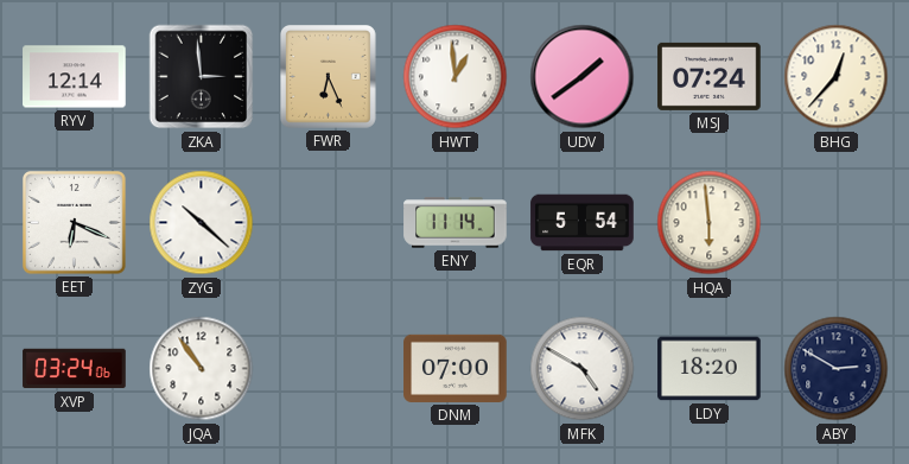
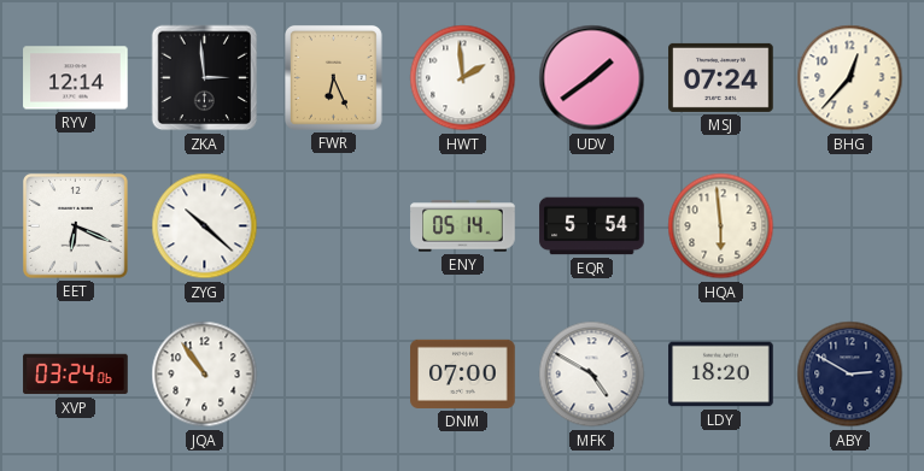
HWT: 12:59 -> 1:59
ENY: 11:14 -> 05:14
